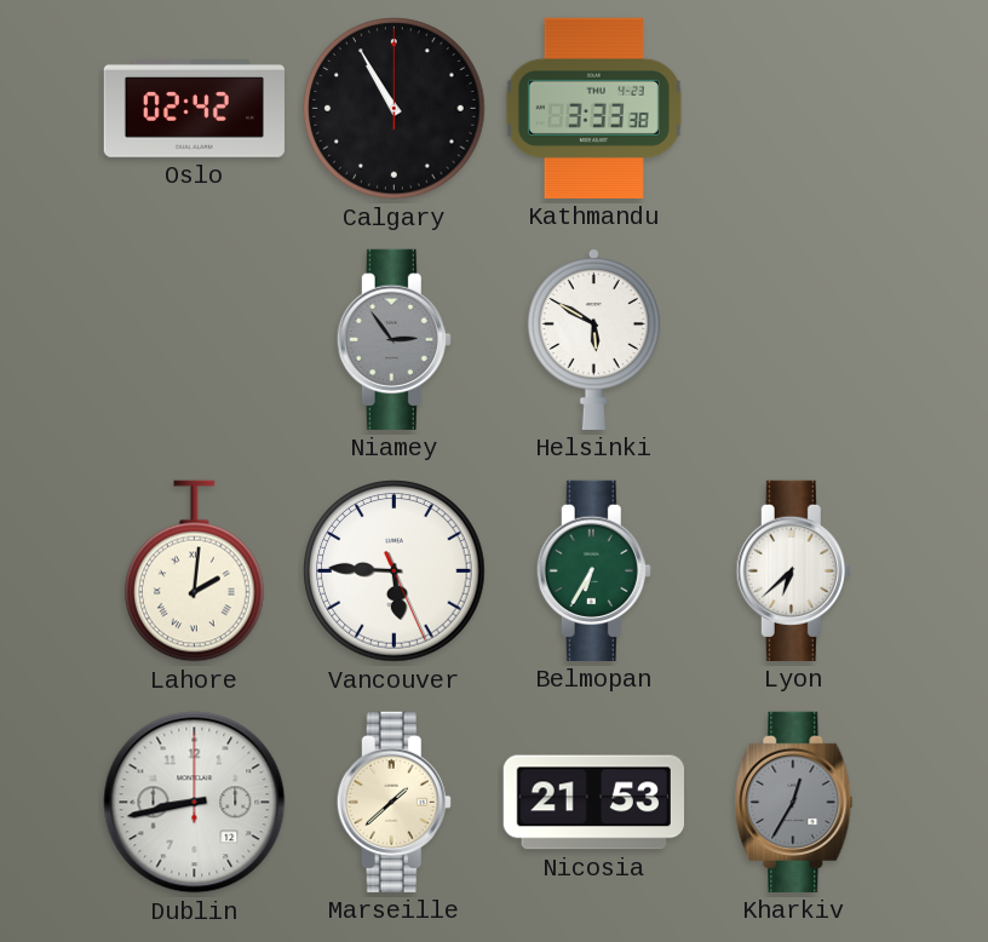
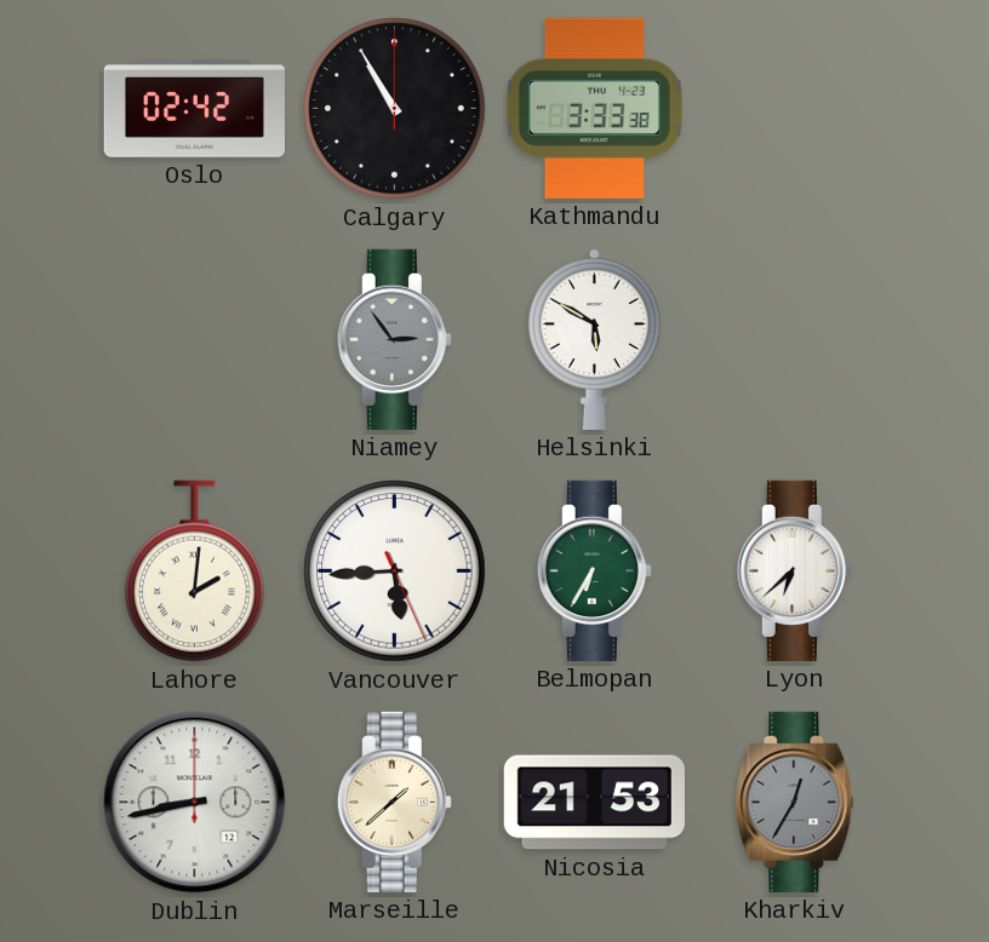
Vancouver: 5:45 -> 5:44
